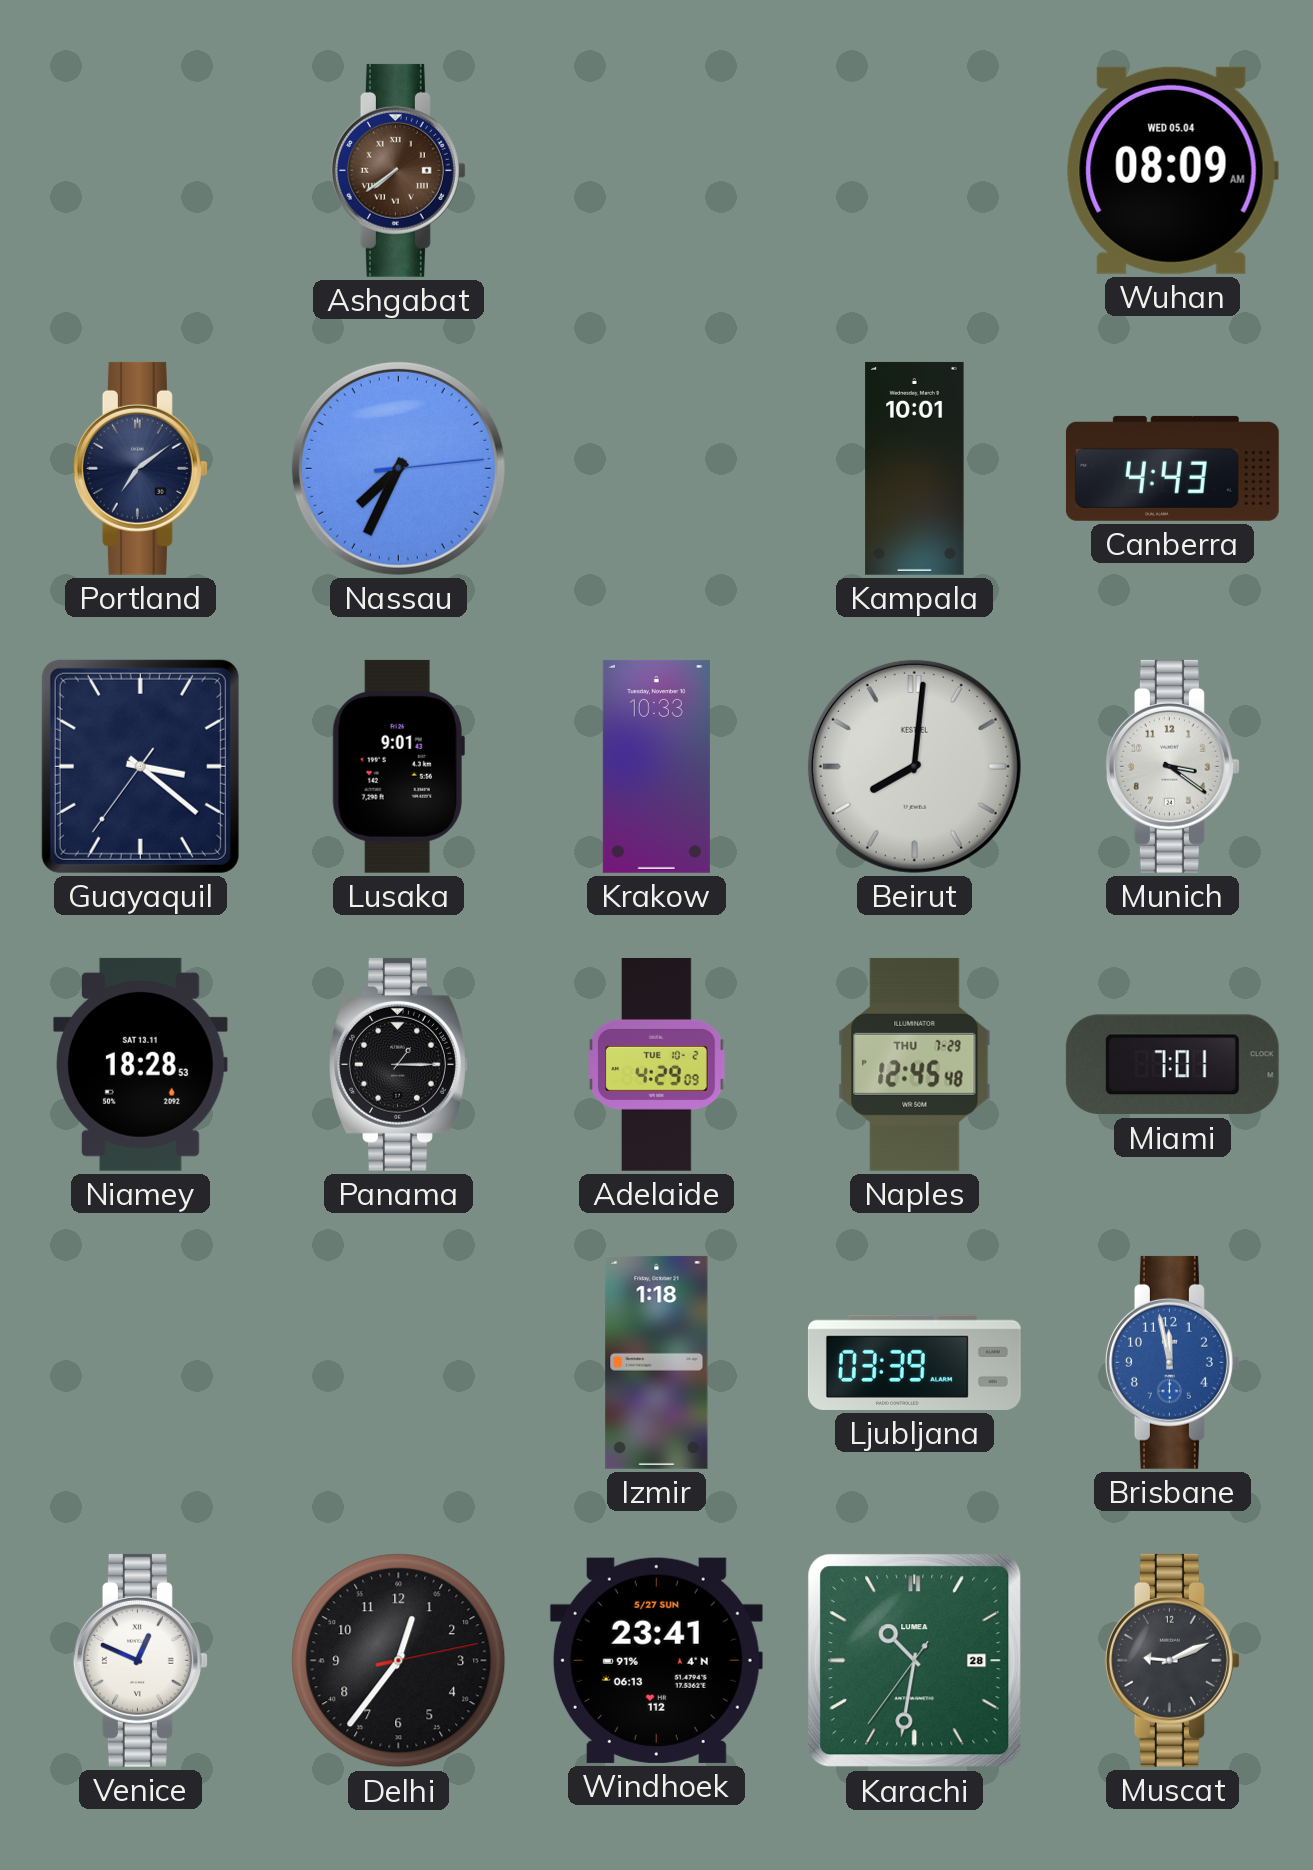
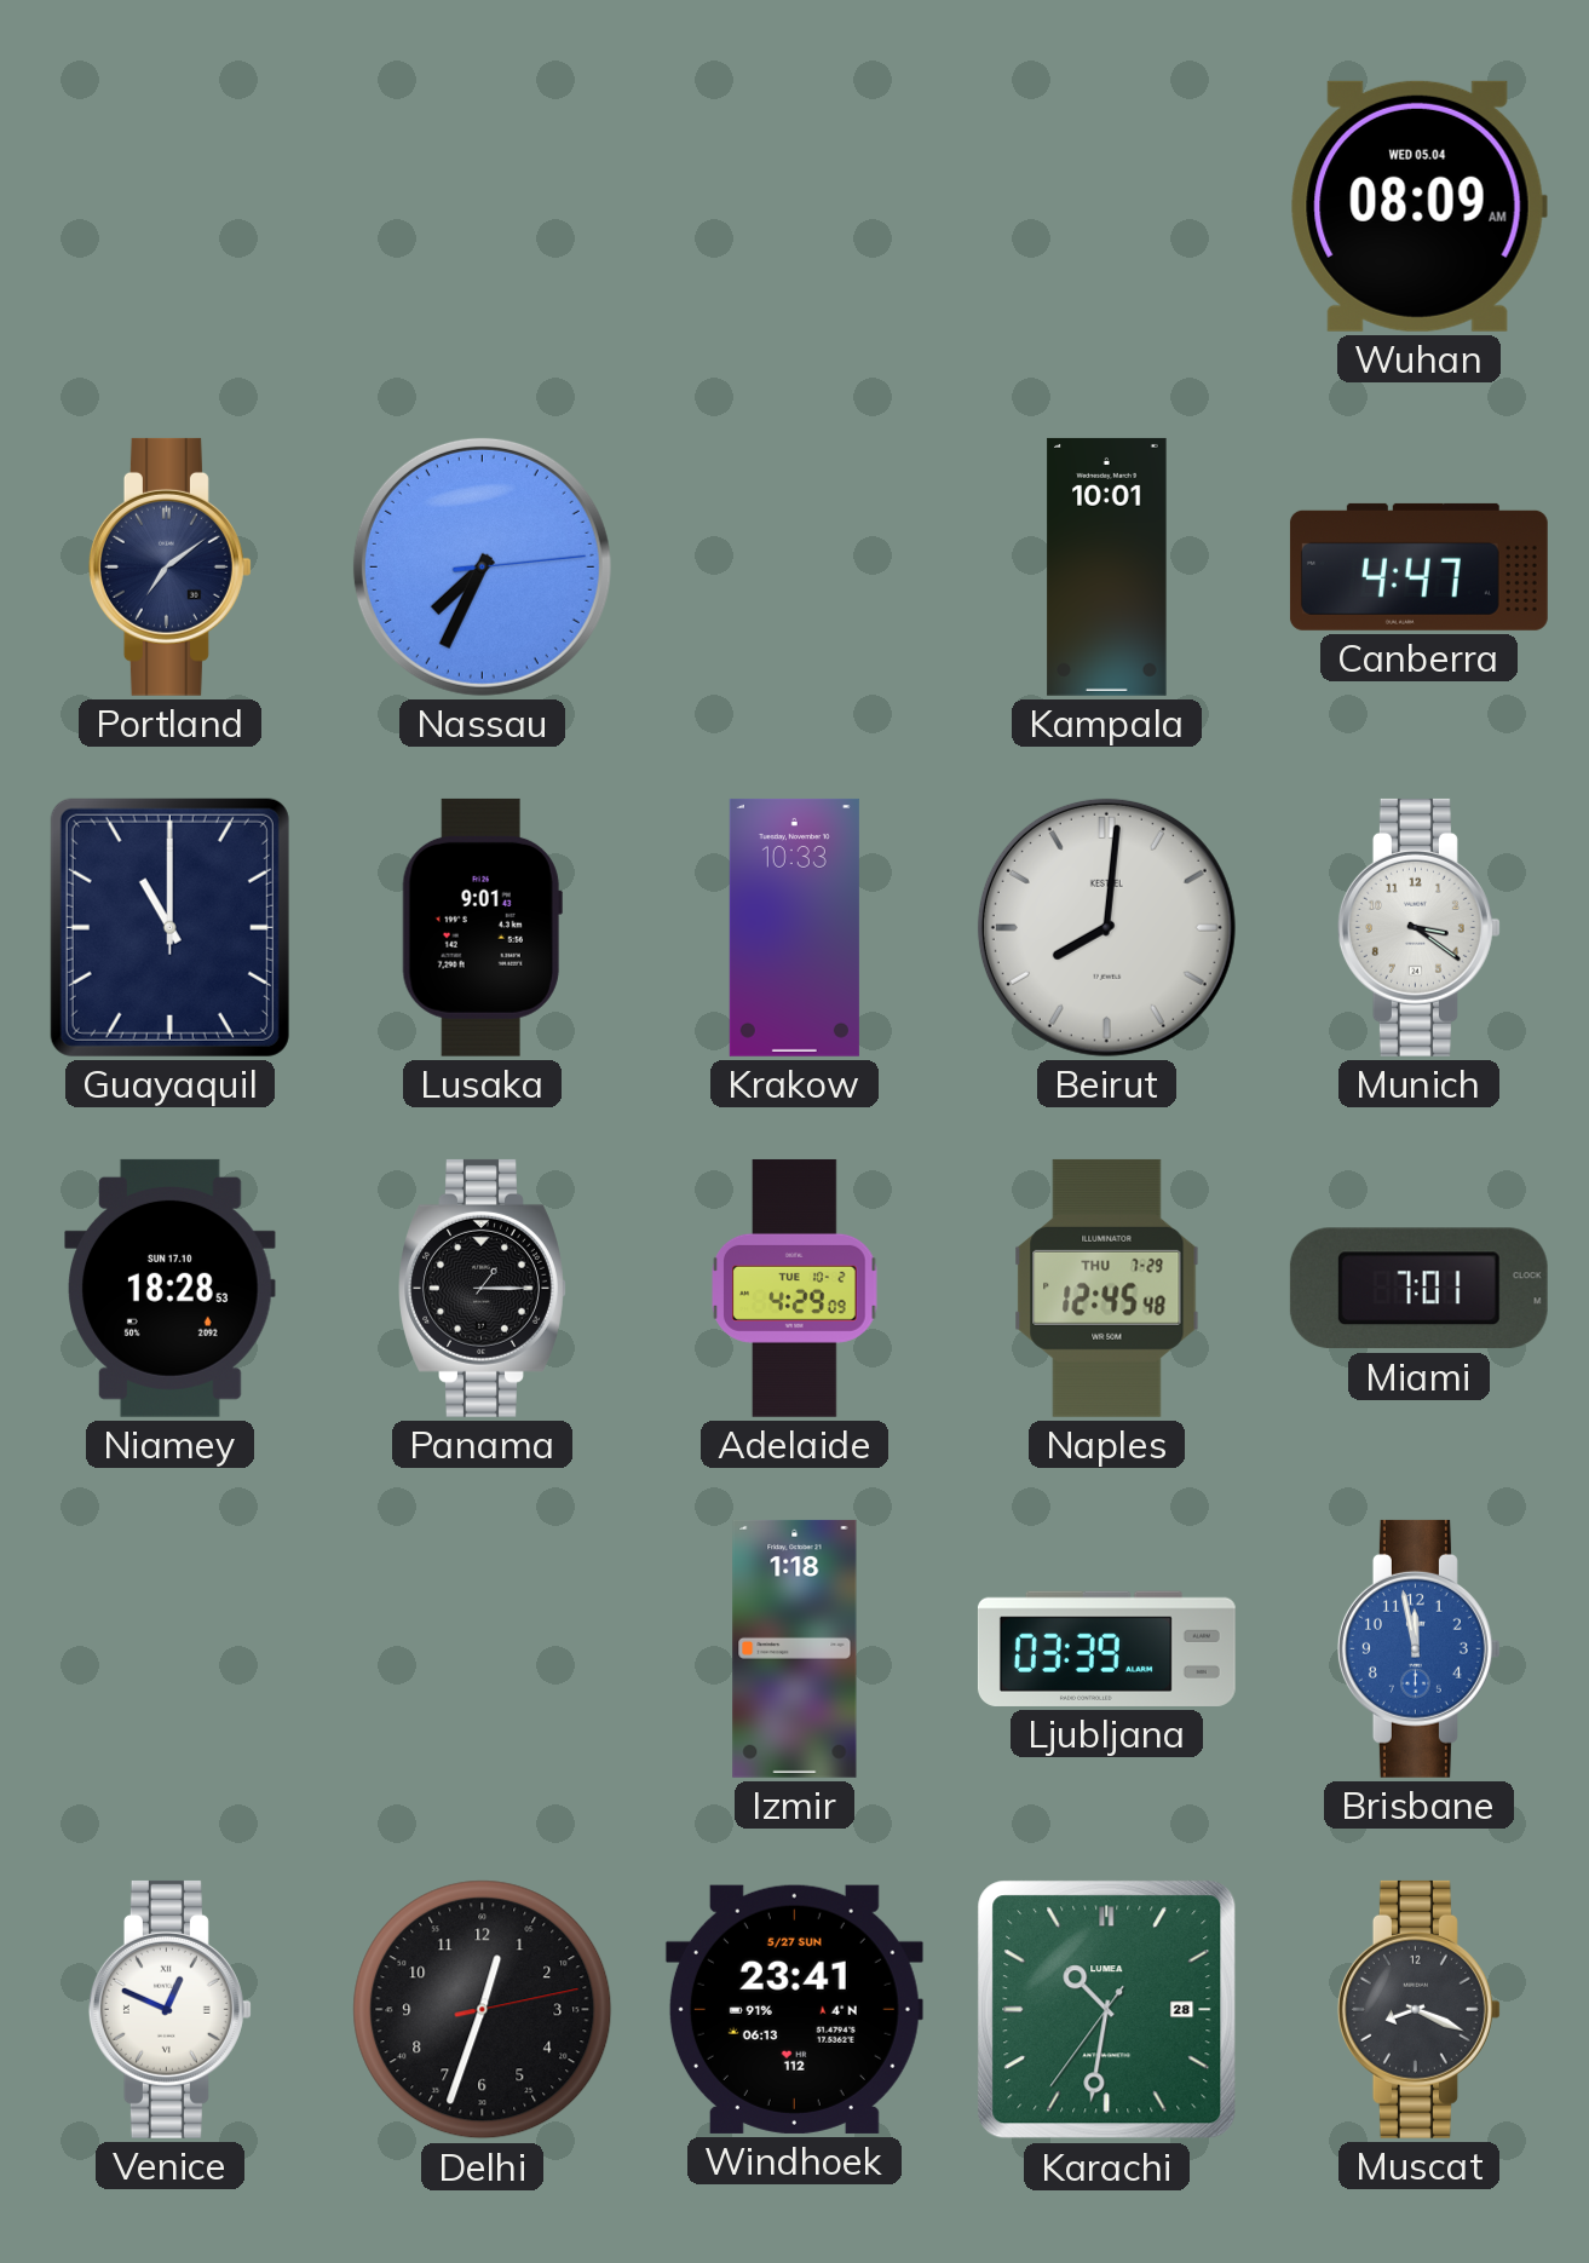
Ashgabat: 7:39 -> none
Canberra: 4:43 -> 4:47
Guayaquil: 3:21 -> 11:00
Niamey date: SAT 13.11 -> SUN 17.10
Delhi: 12:36 -> 12:33
Muscat: 9:11 -> 8:19
